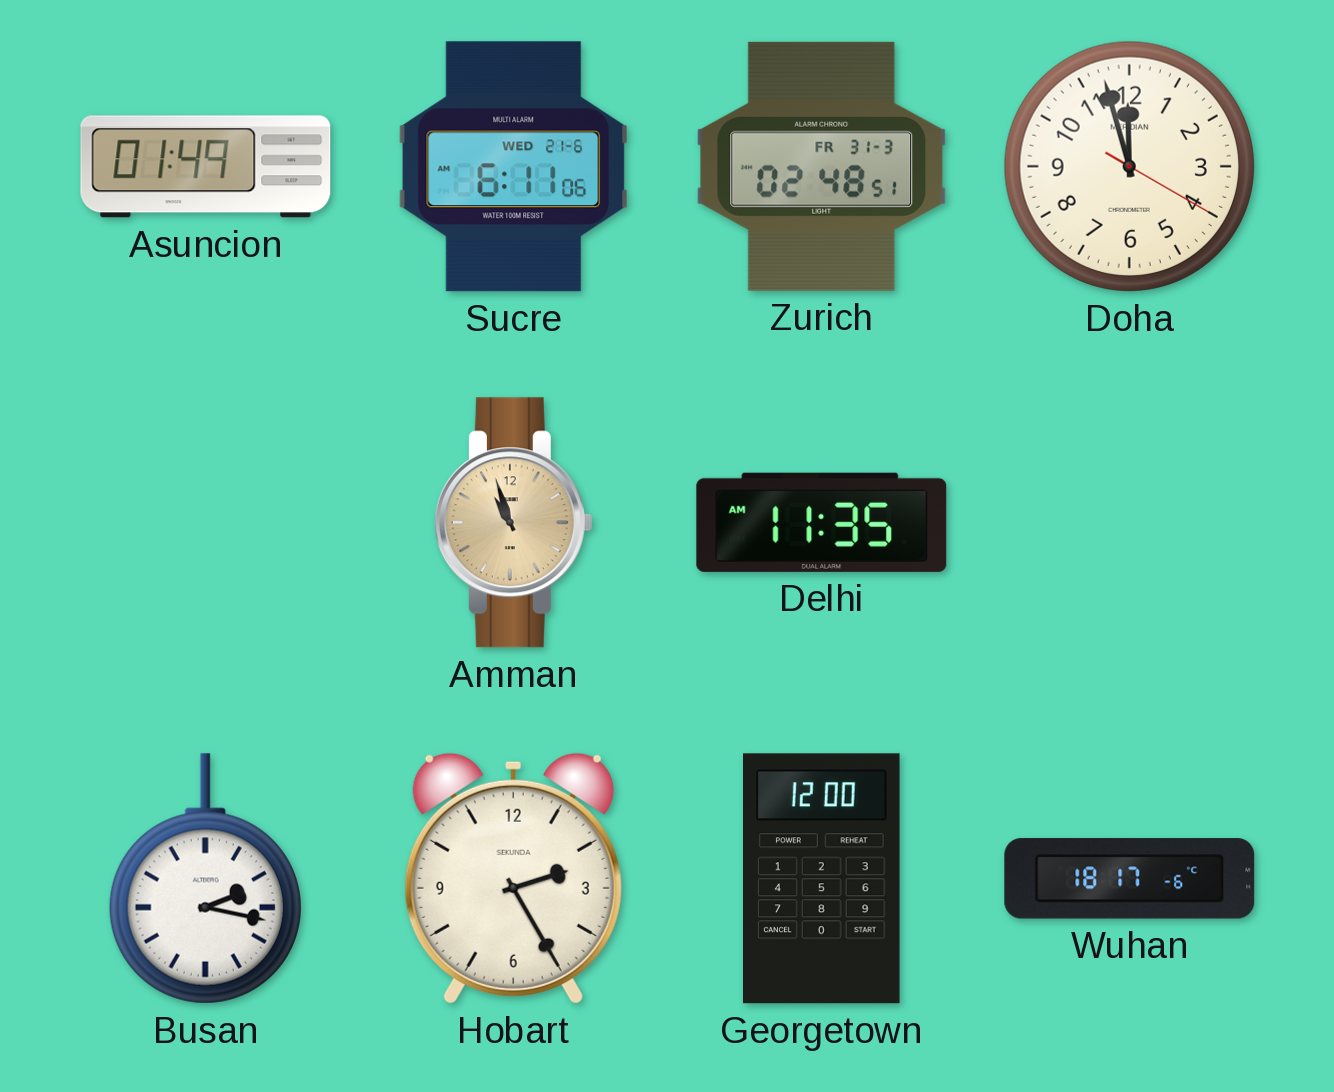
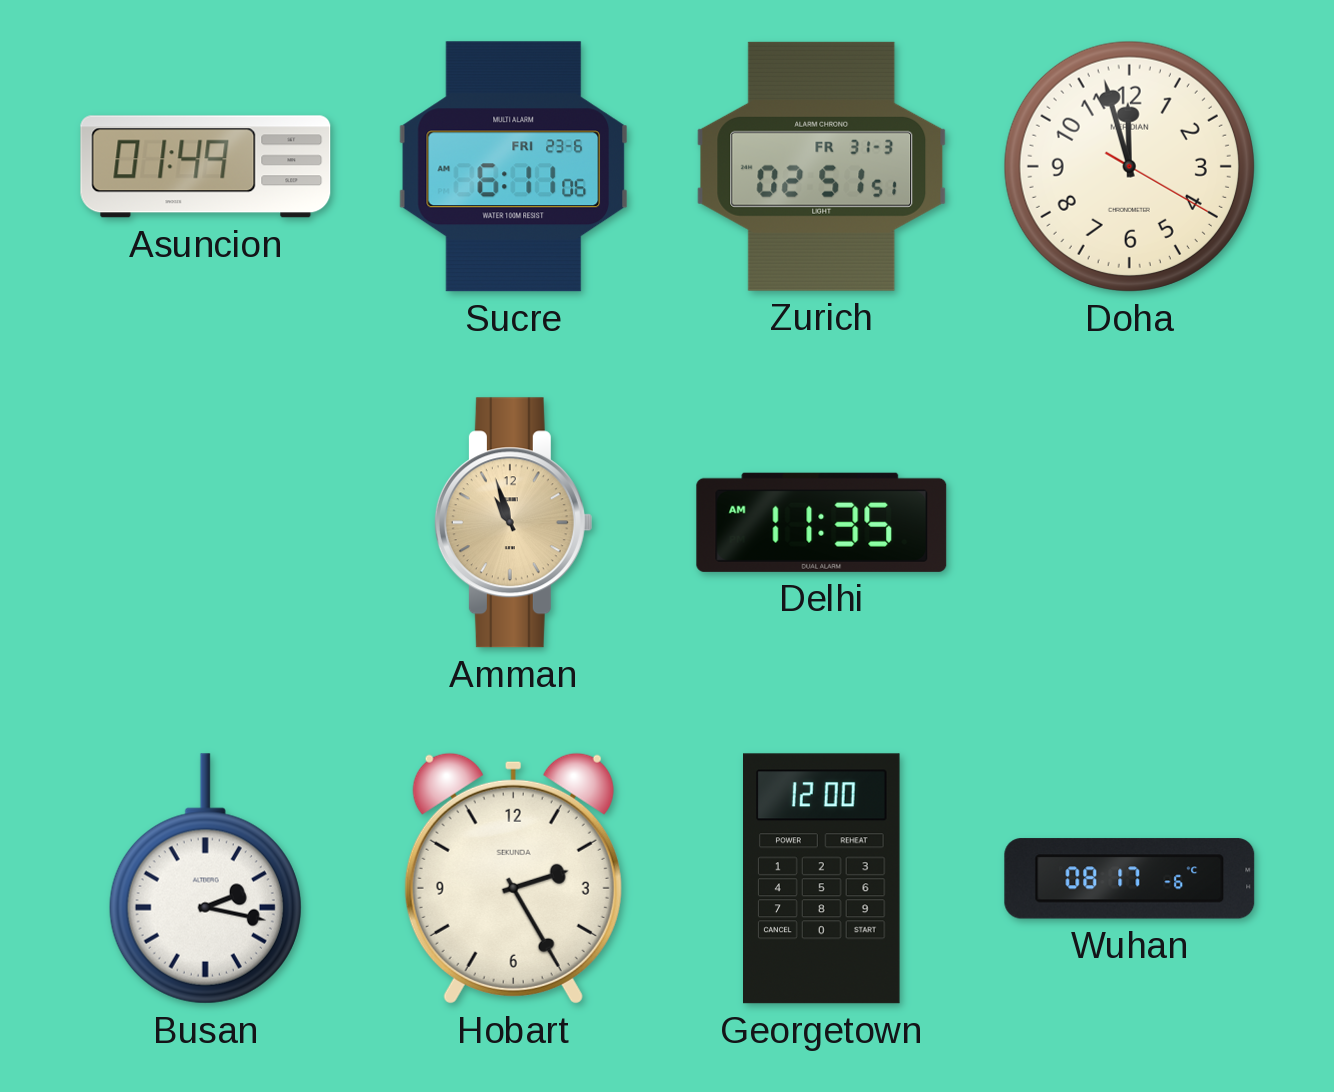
Sucre date: WED 21-6 -> FRI 23-6
Zurich: 02:48 -> 02:51
Wuhan: 18:17 -> 08:17
